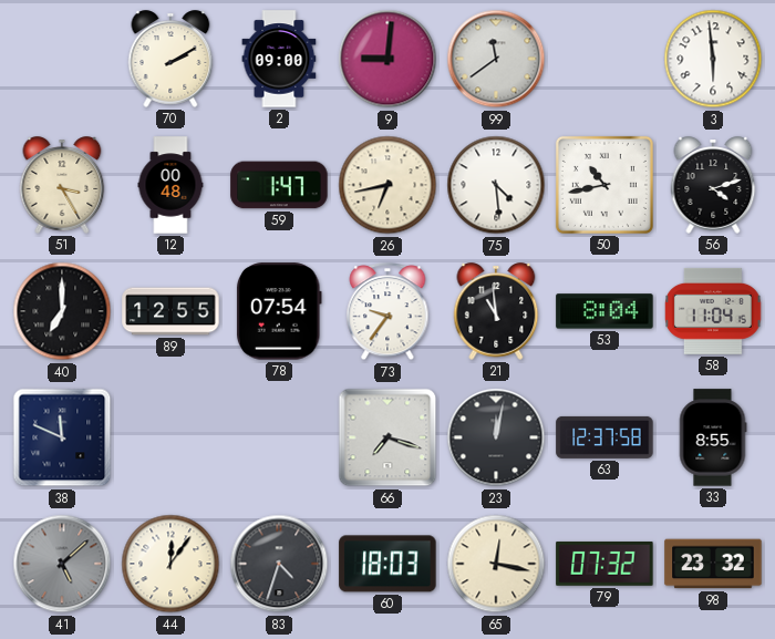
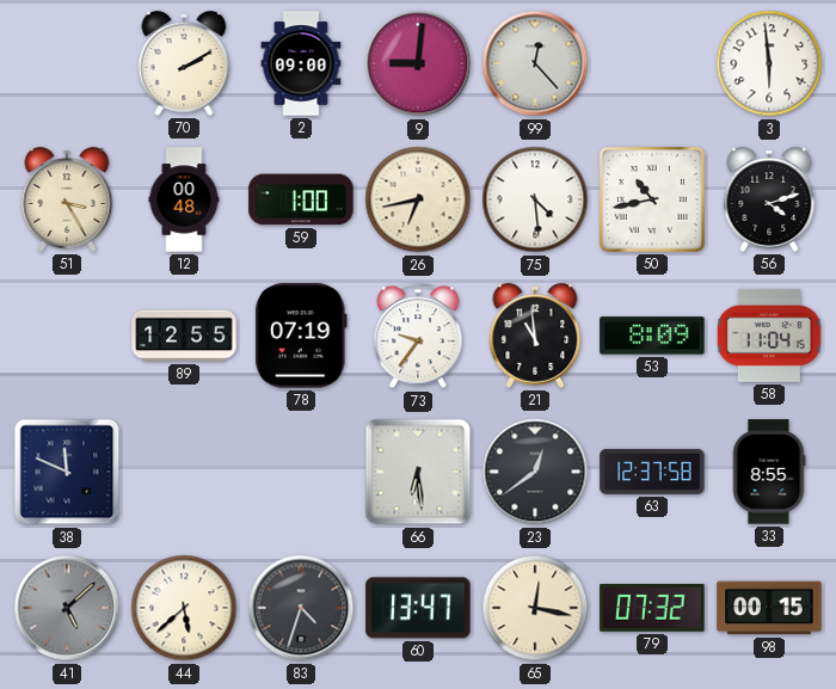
99: 11:39 -> 12:23
59: 1:47 -> 1:00
40: 7:00 -> none
78: 07:54 -> 07:19
53: 8:04 -> 8:09
66: 7:18 -> 6:29
23: 12:02 -> 12:39
44: 12:06 -> 5:38
60: 18:03 -> 13:47
98: 23:32 -> 00:15
